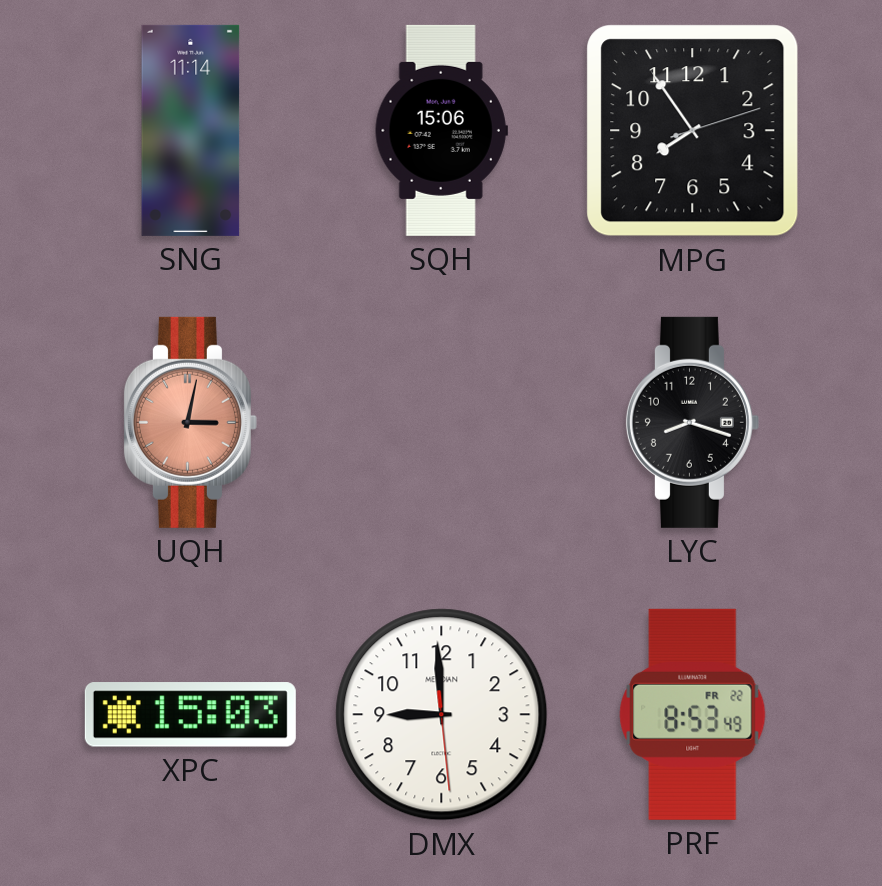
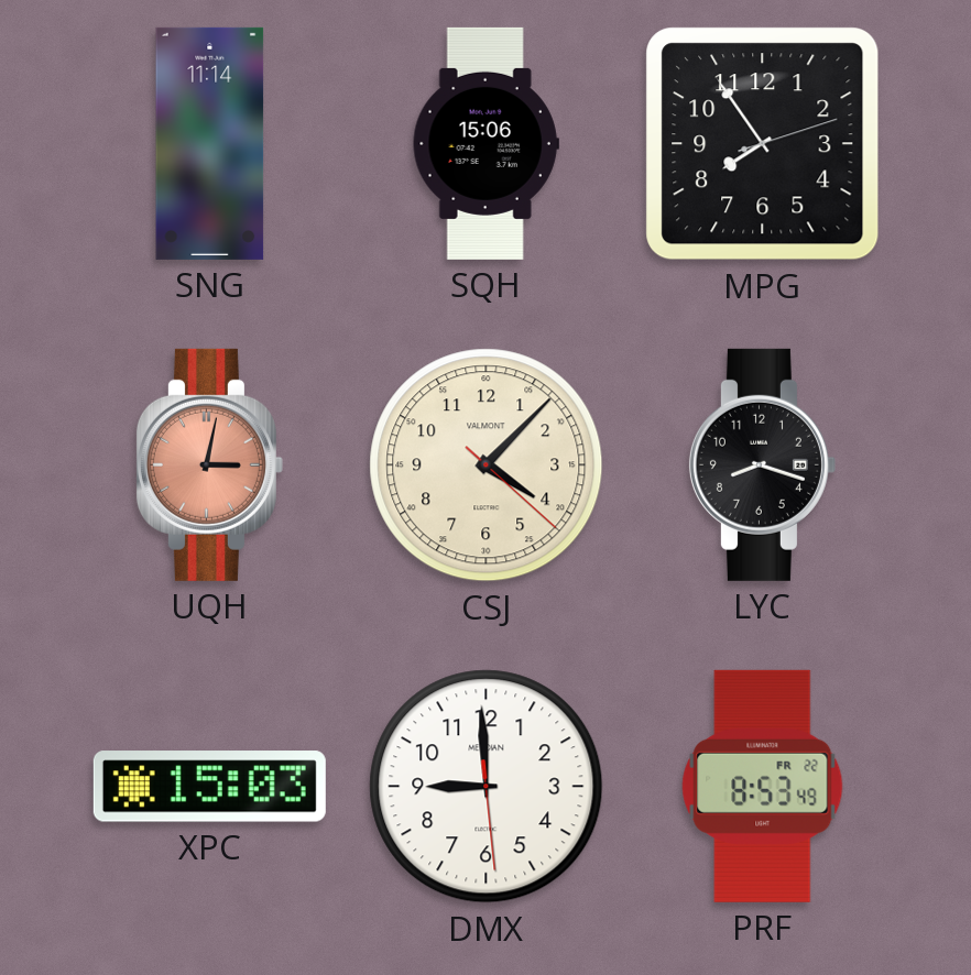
CSJ: none -> 4:07
